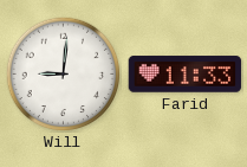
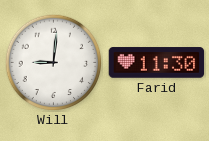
Farid: 11:33 -> 11:30
